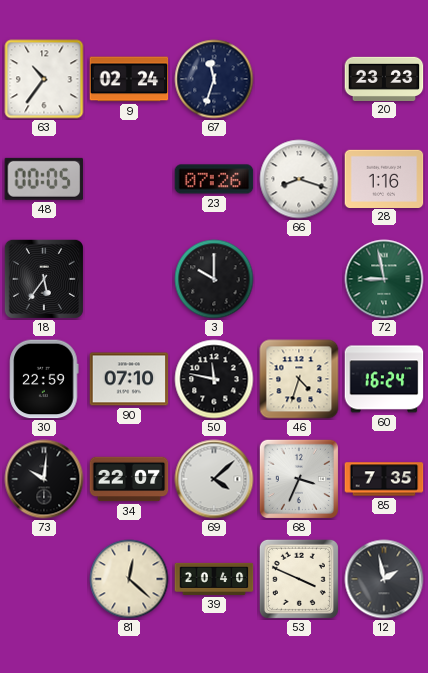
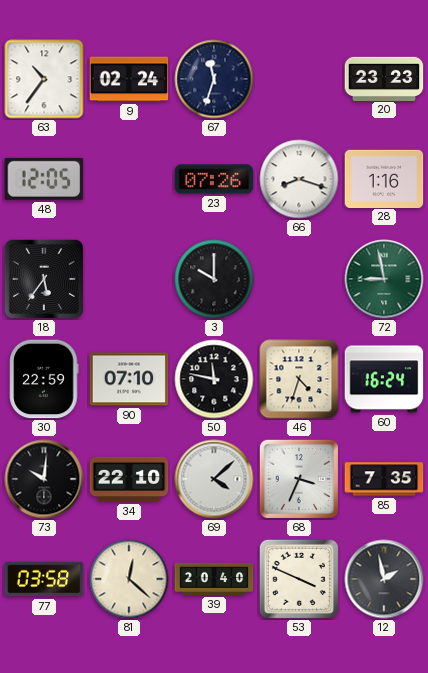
48: 00:05 -> 12:05
34: 22:07 -> 22:10
77: none -> 03:58
